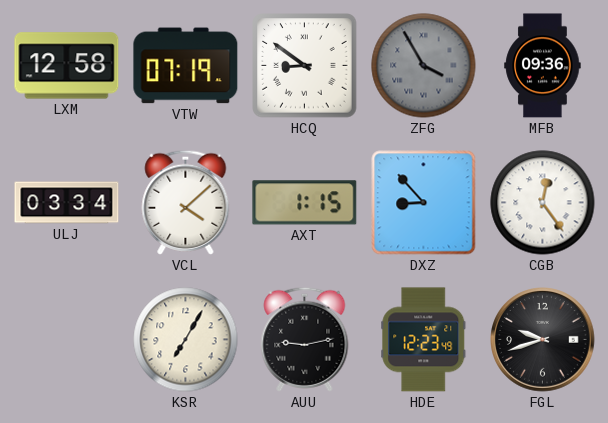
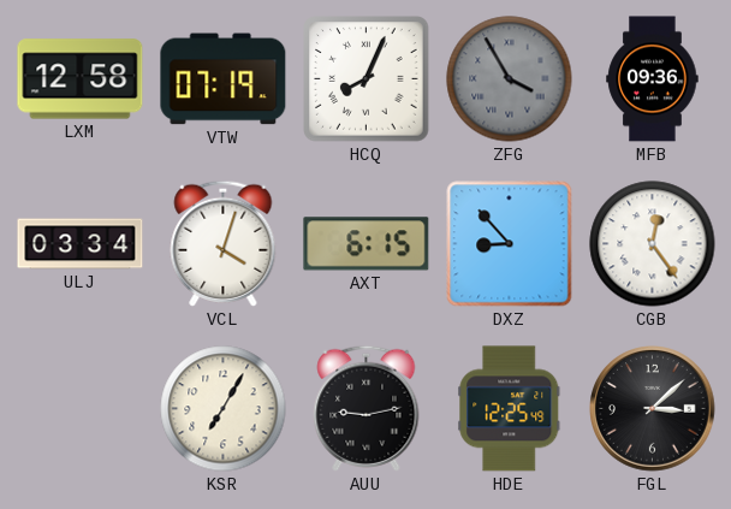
HCQ: 8:51 -> 8:04
VCL: 4:08 -> 4:03
AXT: 1:15 -> 6:15
HDE: 12:23 -> 12:25
FGL: 9:42 -> 3:08
